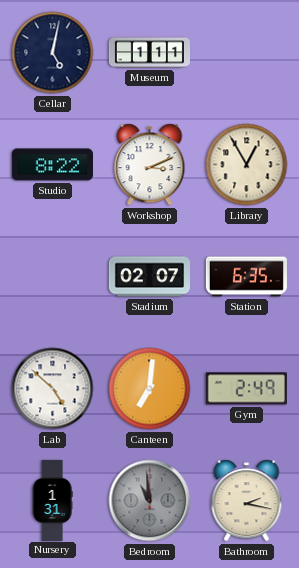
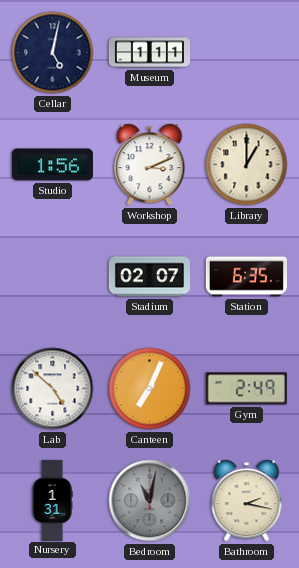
Studio: 8:22 -> 1:56
Library: 12:55 -> 1:00
Canteen: 7:01 -> 7:04
Bedroom: 10:59 -> 11:02
